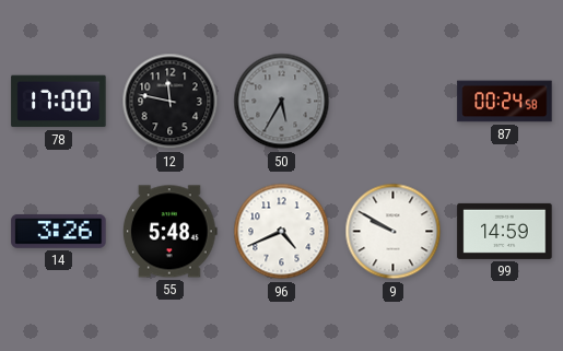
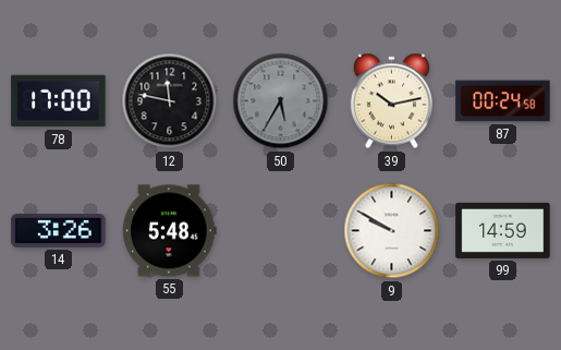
39: none -> 10:13
96: 4:41 -> none
